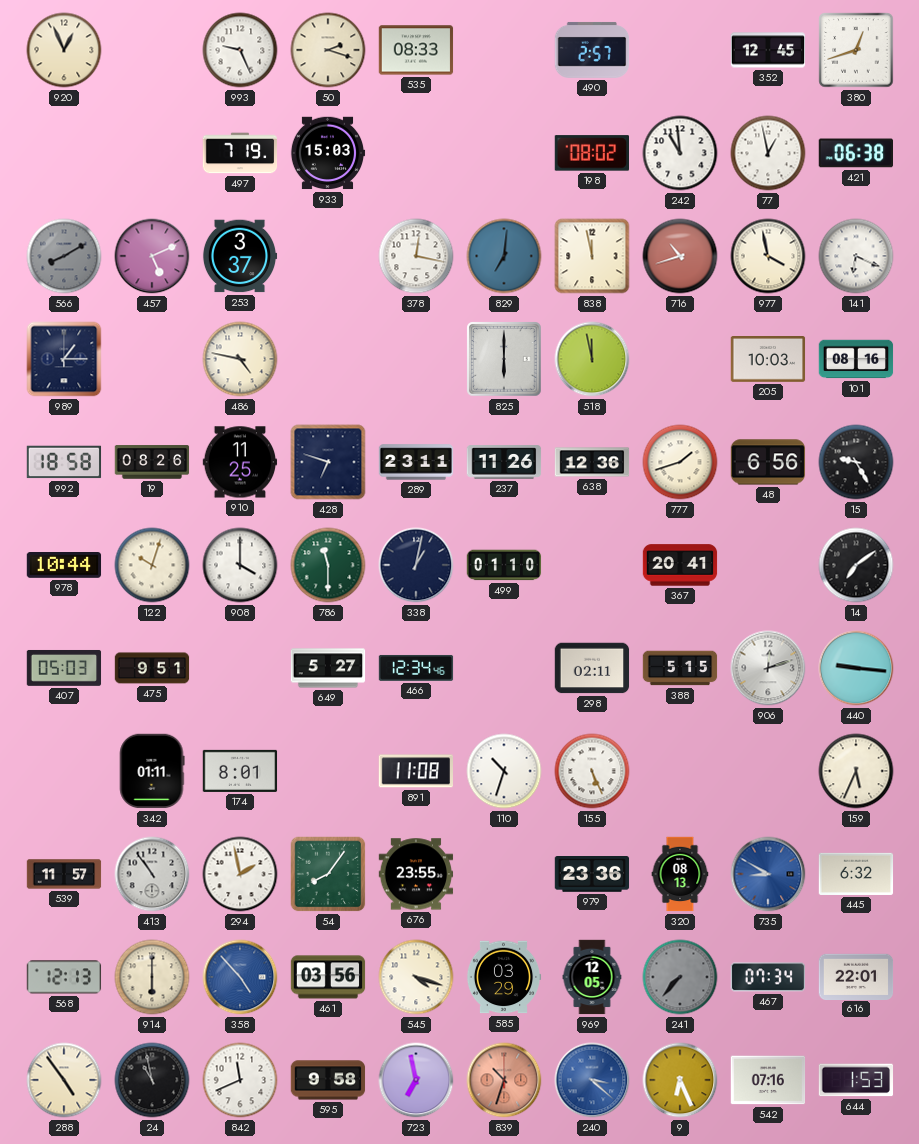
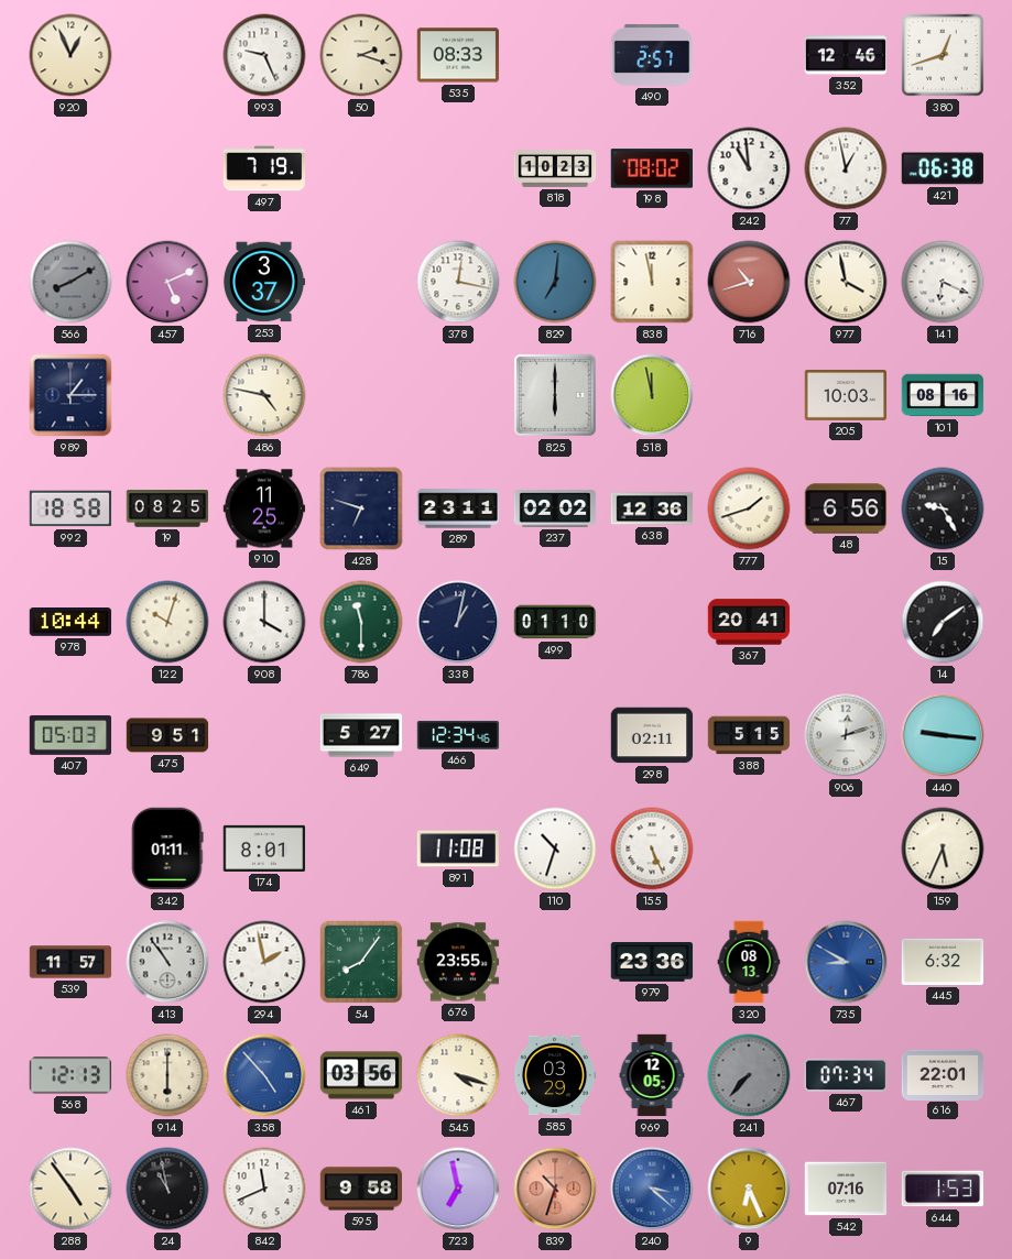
352: 12:45 -> 12:46
933: 15:03 -> none
818: none -> 10:23
19: 08:26 -> 08:25
237: 11:26 -> 02:02
